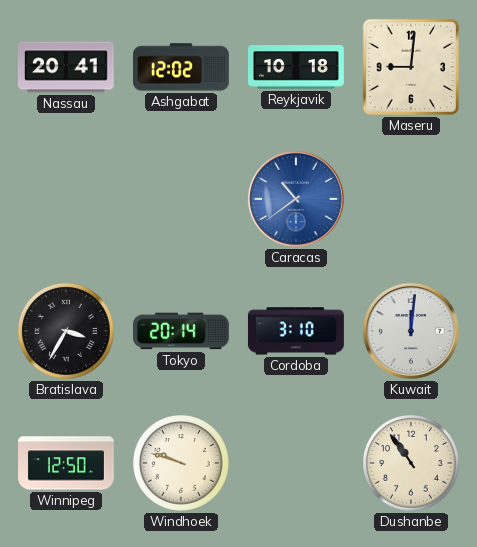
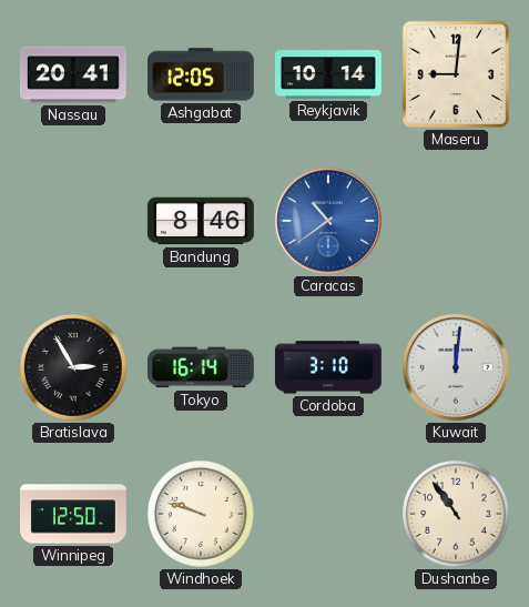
Ashgabat: 12:02 -> 12:05
Reykjavik: 10:18 -> 10:14
Bandung: none -> 8:46
Bratislava: 3:35 -> 2:55
Tokyo: 20:14 -> 16:14
